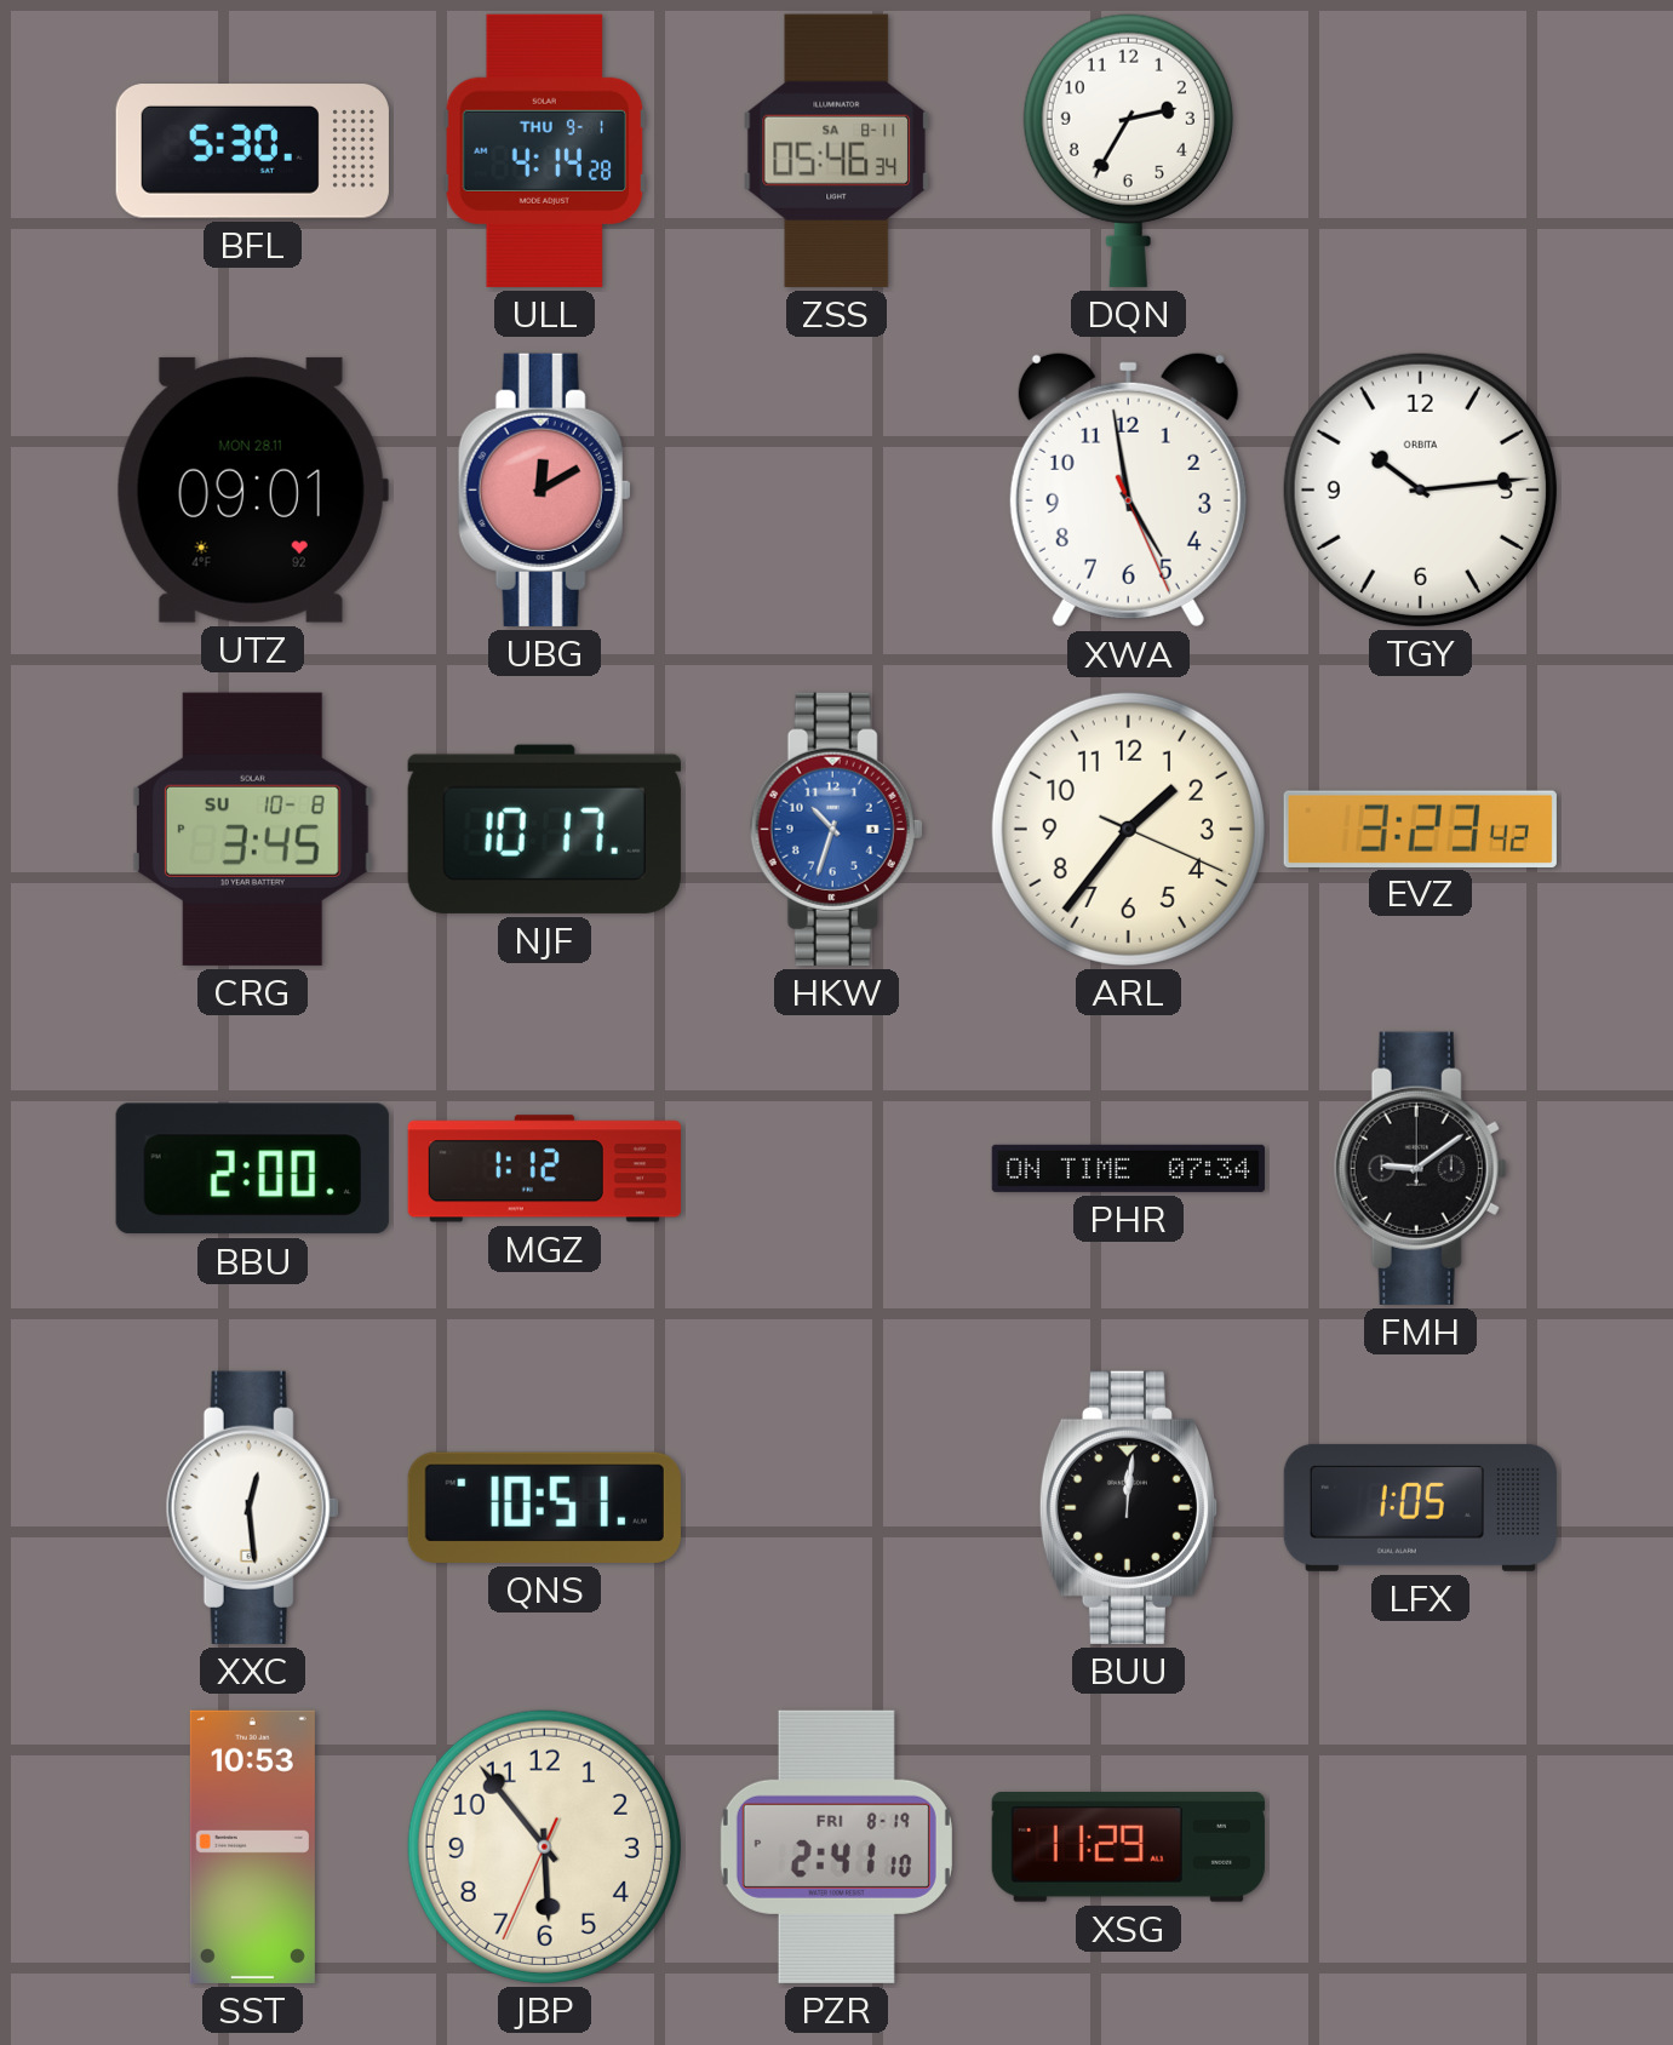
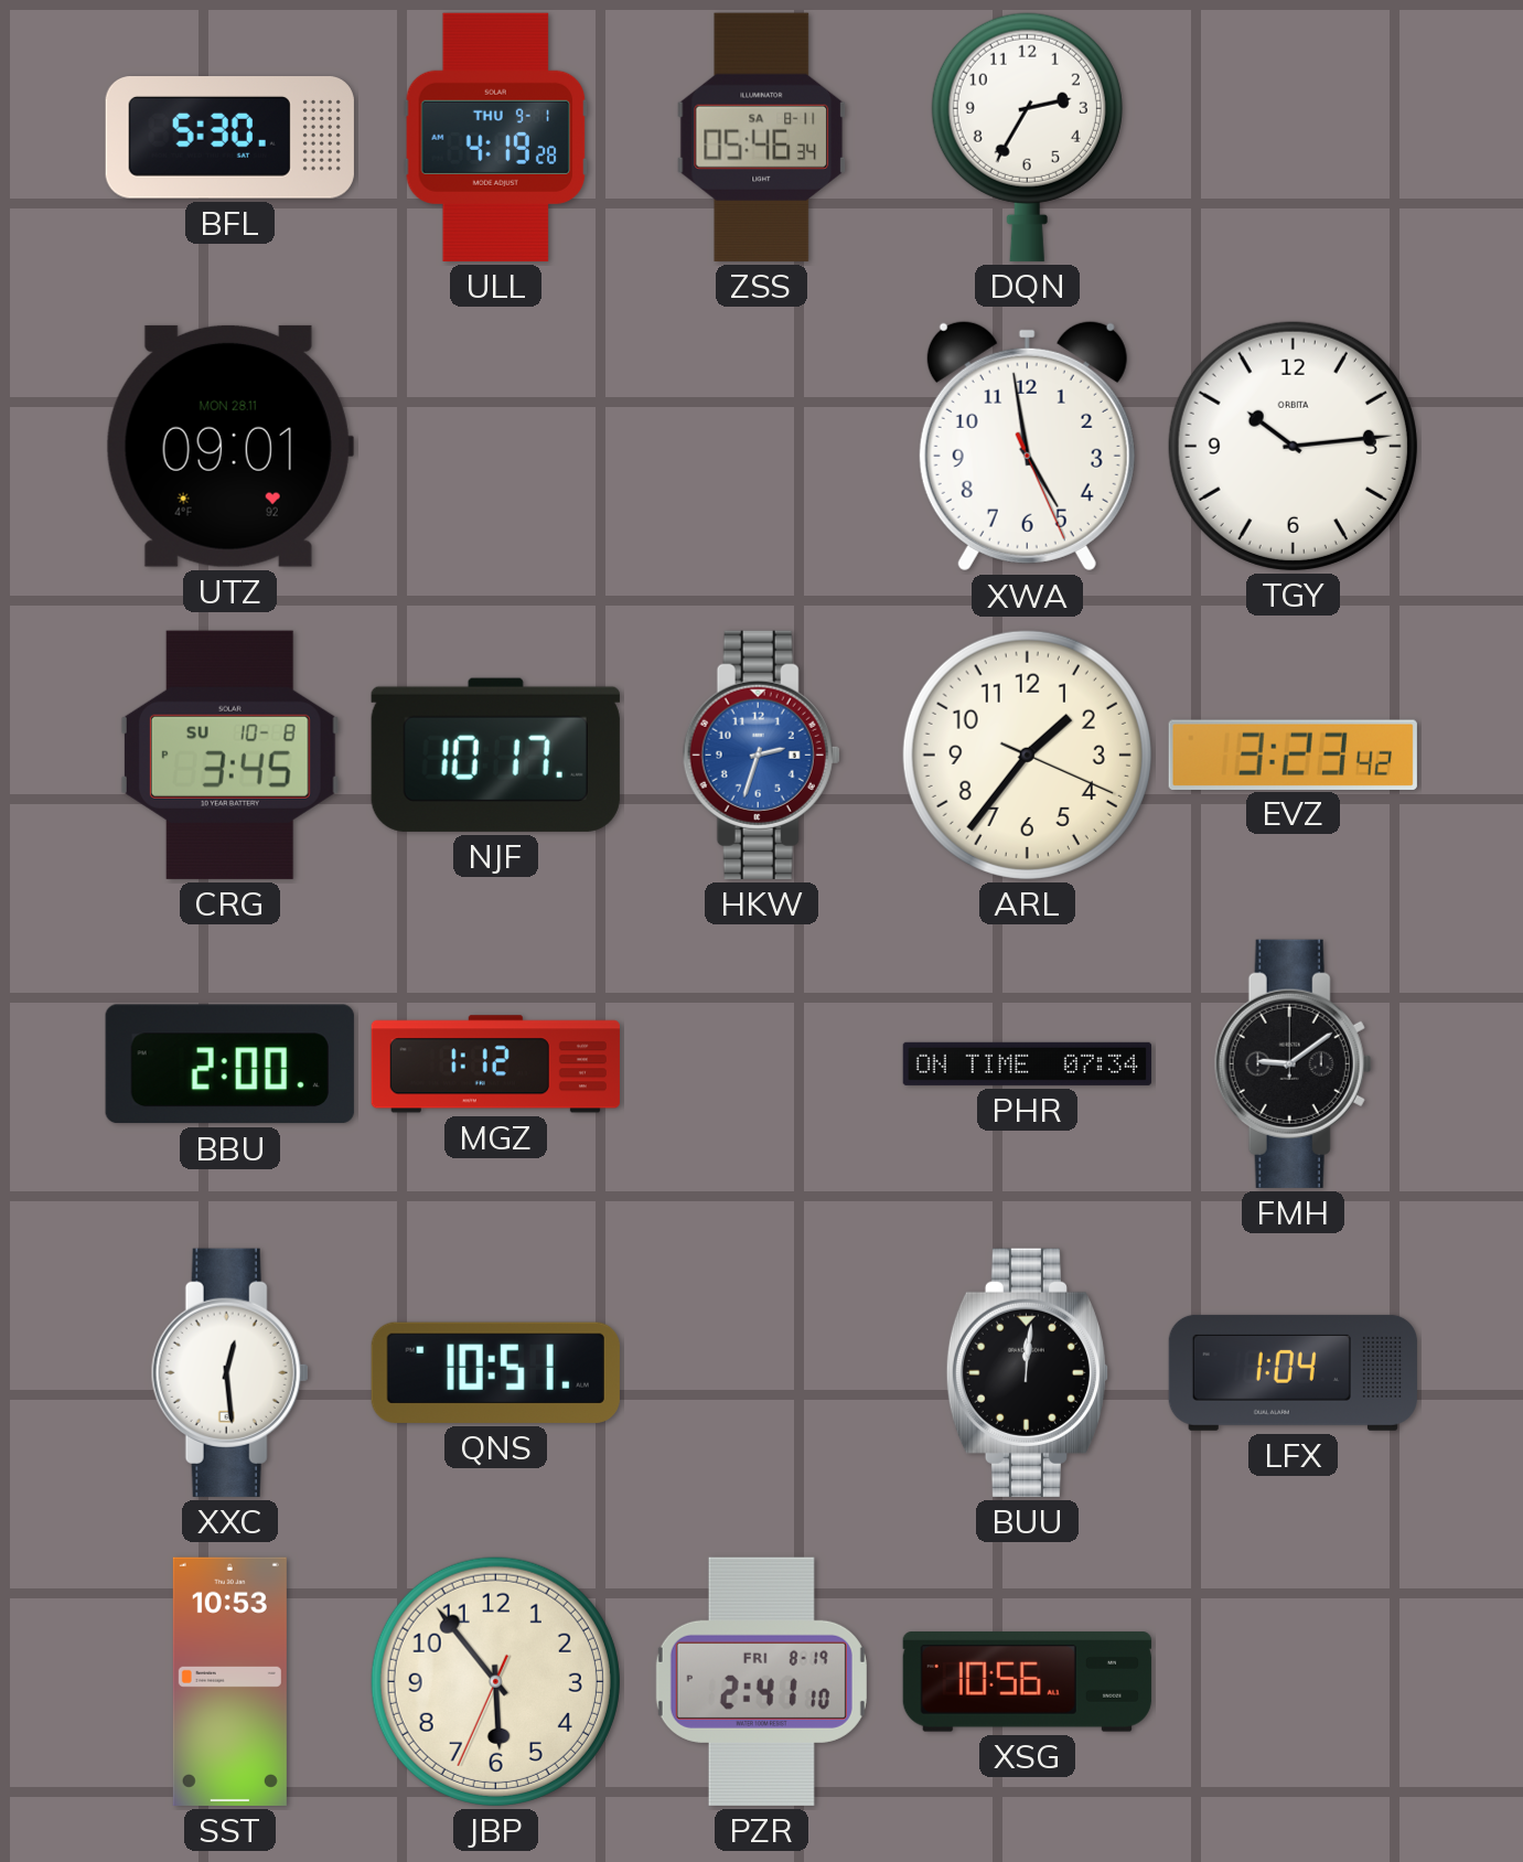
ULL: 4:14 -> 4:19
UBG: 12:10 -> none
HKW: 10:33 -> 2:33
LFX: 1:05 -> 1:04
XSG: 11:29 -> 10:56
